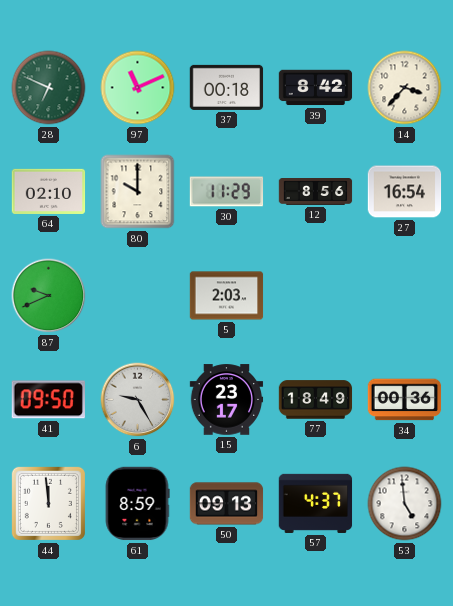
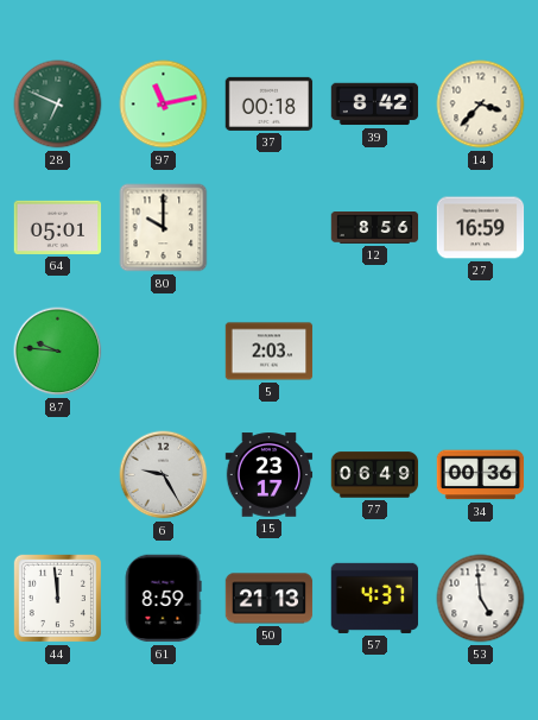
97: 11:11 -> 11:13
64: 02:10 -> 05:01
30: 11:29 -> none
27: 16:54 -> 16:59
87: 9:41 -> 9:46
41: 09:50 -> none
77: 18:49 -> 06:49
50: 09:13 -> 21:13
